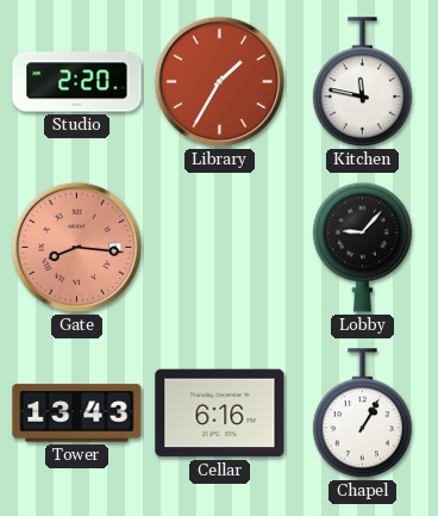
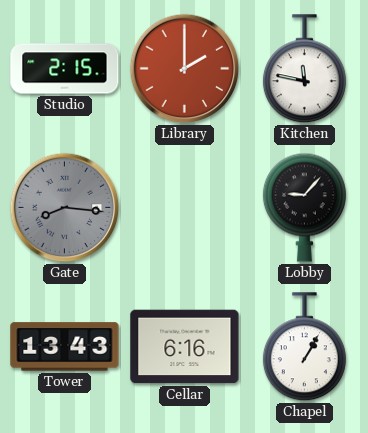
Studio: 2:20 -> 2:15
Library: 1:35 -> 2:00
Gate dial: salmon -> grey
